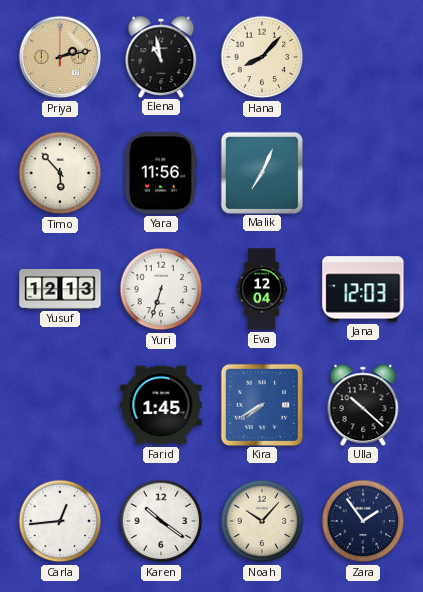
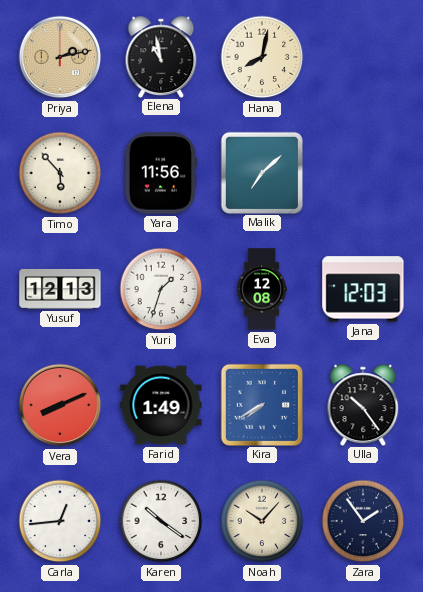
Hana: 8:07 -> 8:02
Malik: 7:04 -> 7:08
Yuri: 6:33 -> 1:33
Eva: 12:04 -> 12:08
Vera: none -> 8:11
Farid: 1:45 -> 1:49
Ulla: 10:22 -> 10:24
